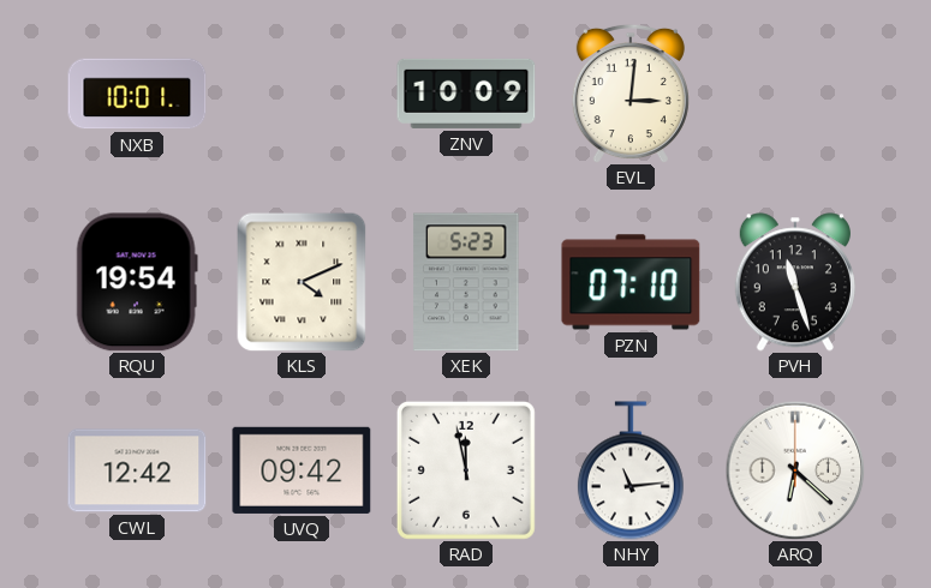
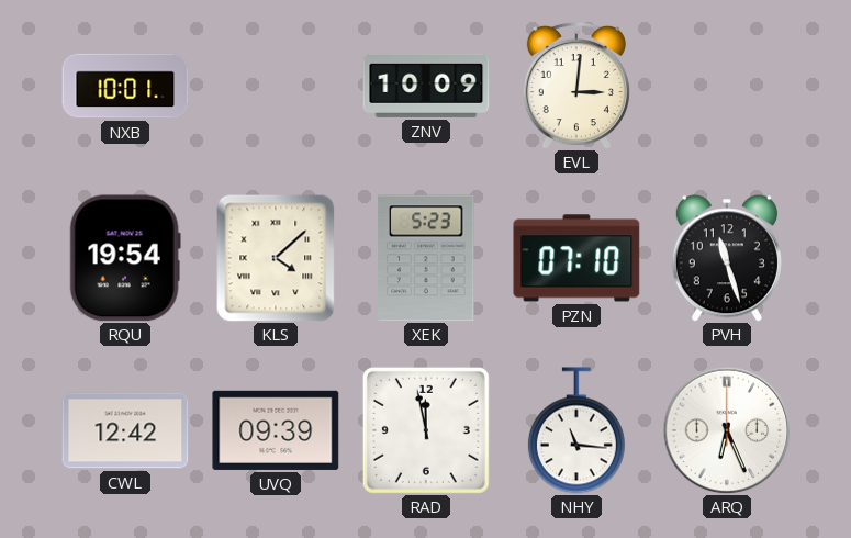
KLS: 4:11 -> 4:08
UVQ: 09:42 -> 09:39
NHY: 11:14 -> 11:16
ARQ: 6:22 -> 6:26
